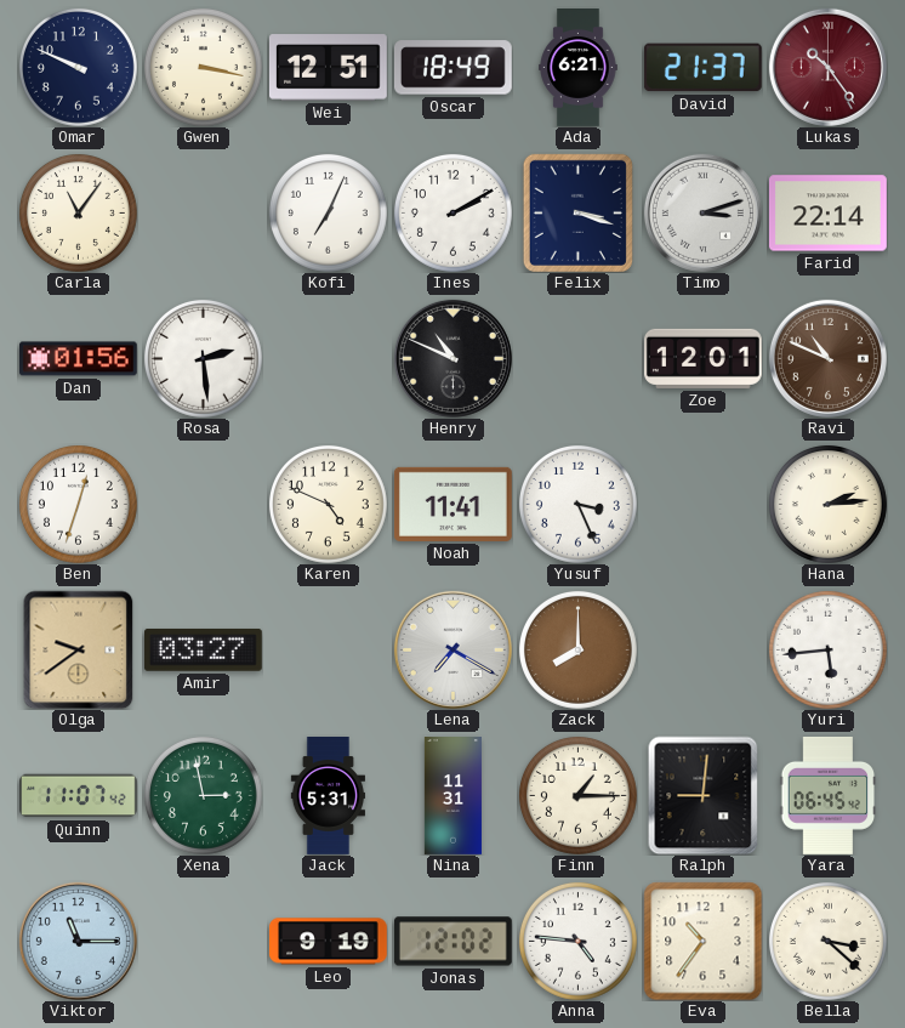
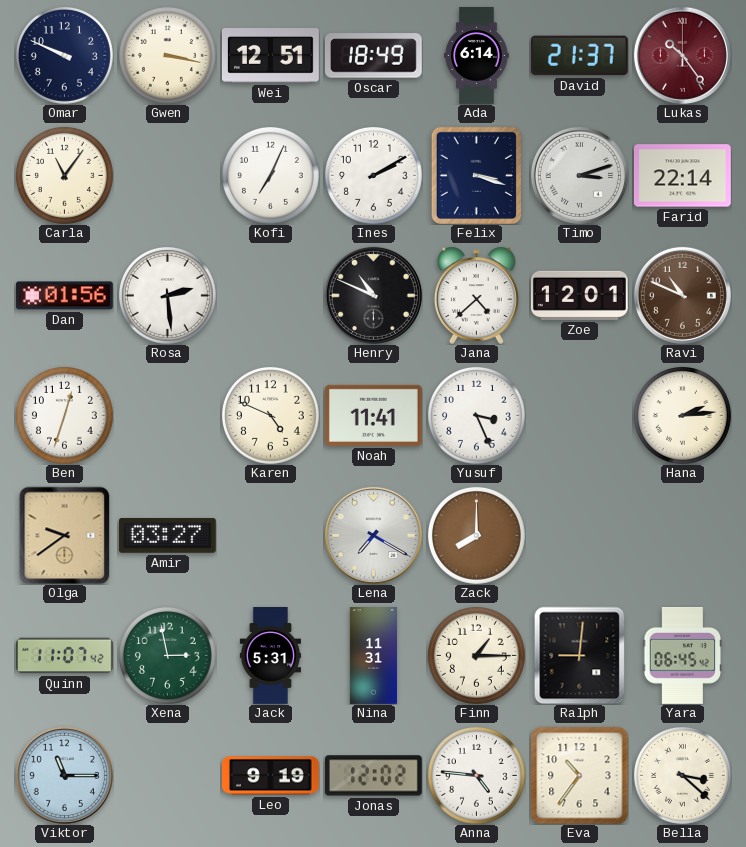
Ada: 6:21 -> 6:14
Jana: none -> 4:38
Yuri: 5:44 -> none
